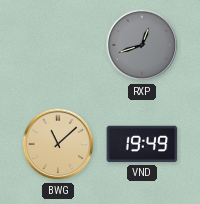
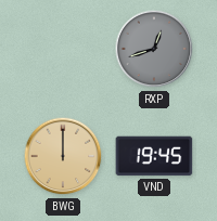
BWG: 11:08 -> 12:00
VND: 19:49 -> 19:45
